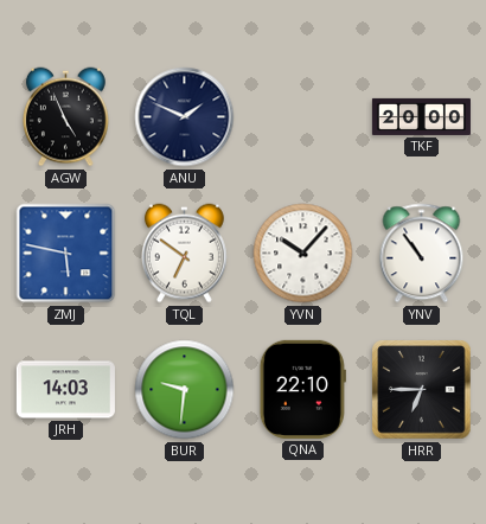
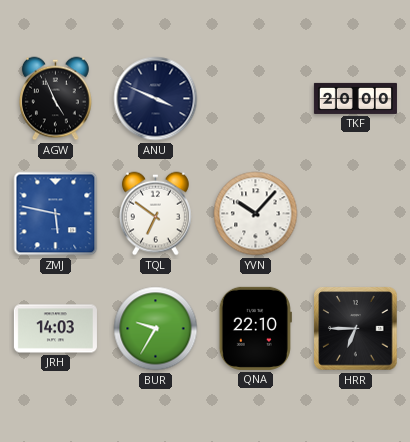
ANU: 1:49 -> 3:49
YNV: 10:54 -> none
BUR: 9:31 -> 9:35
